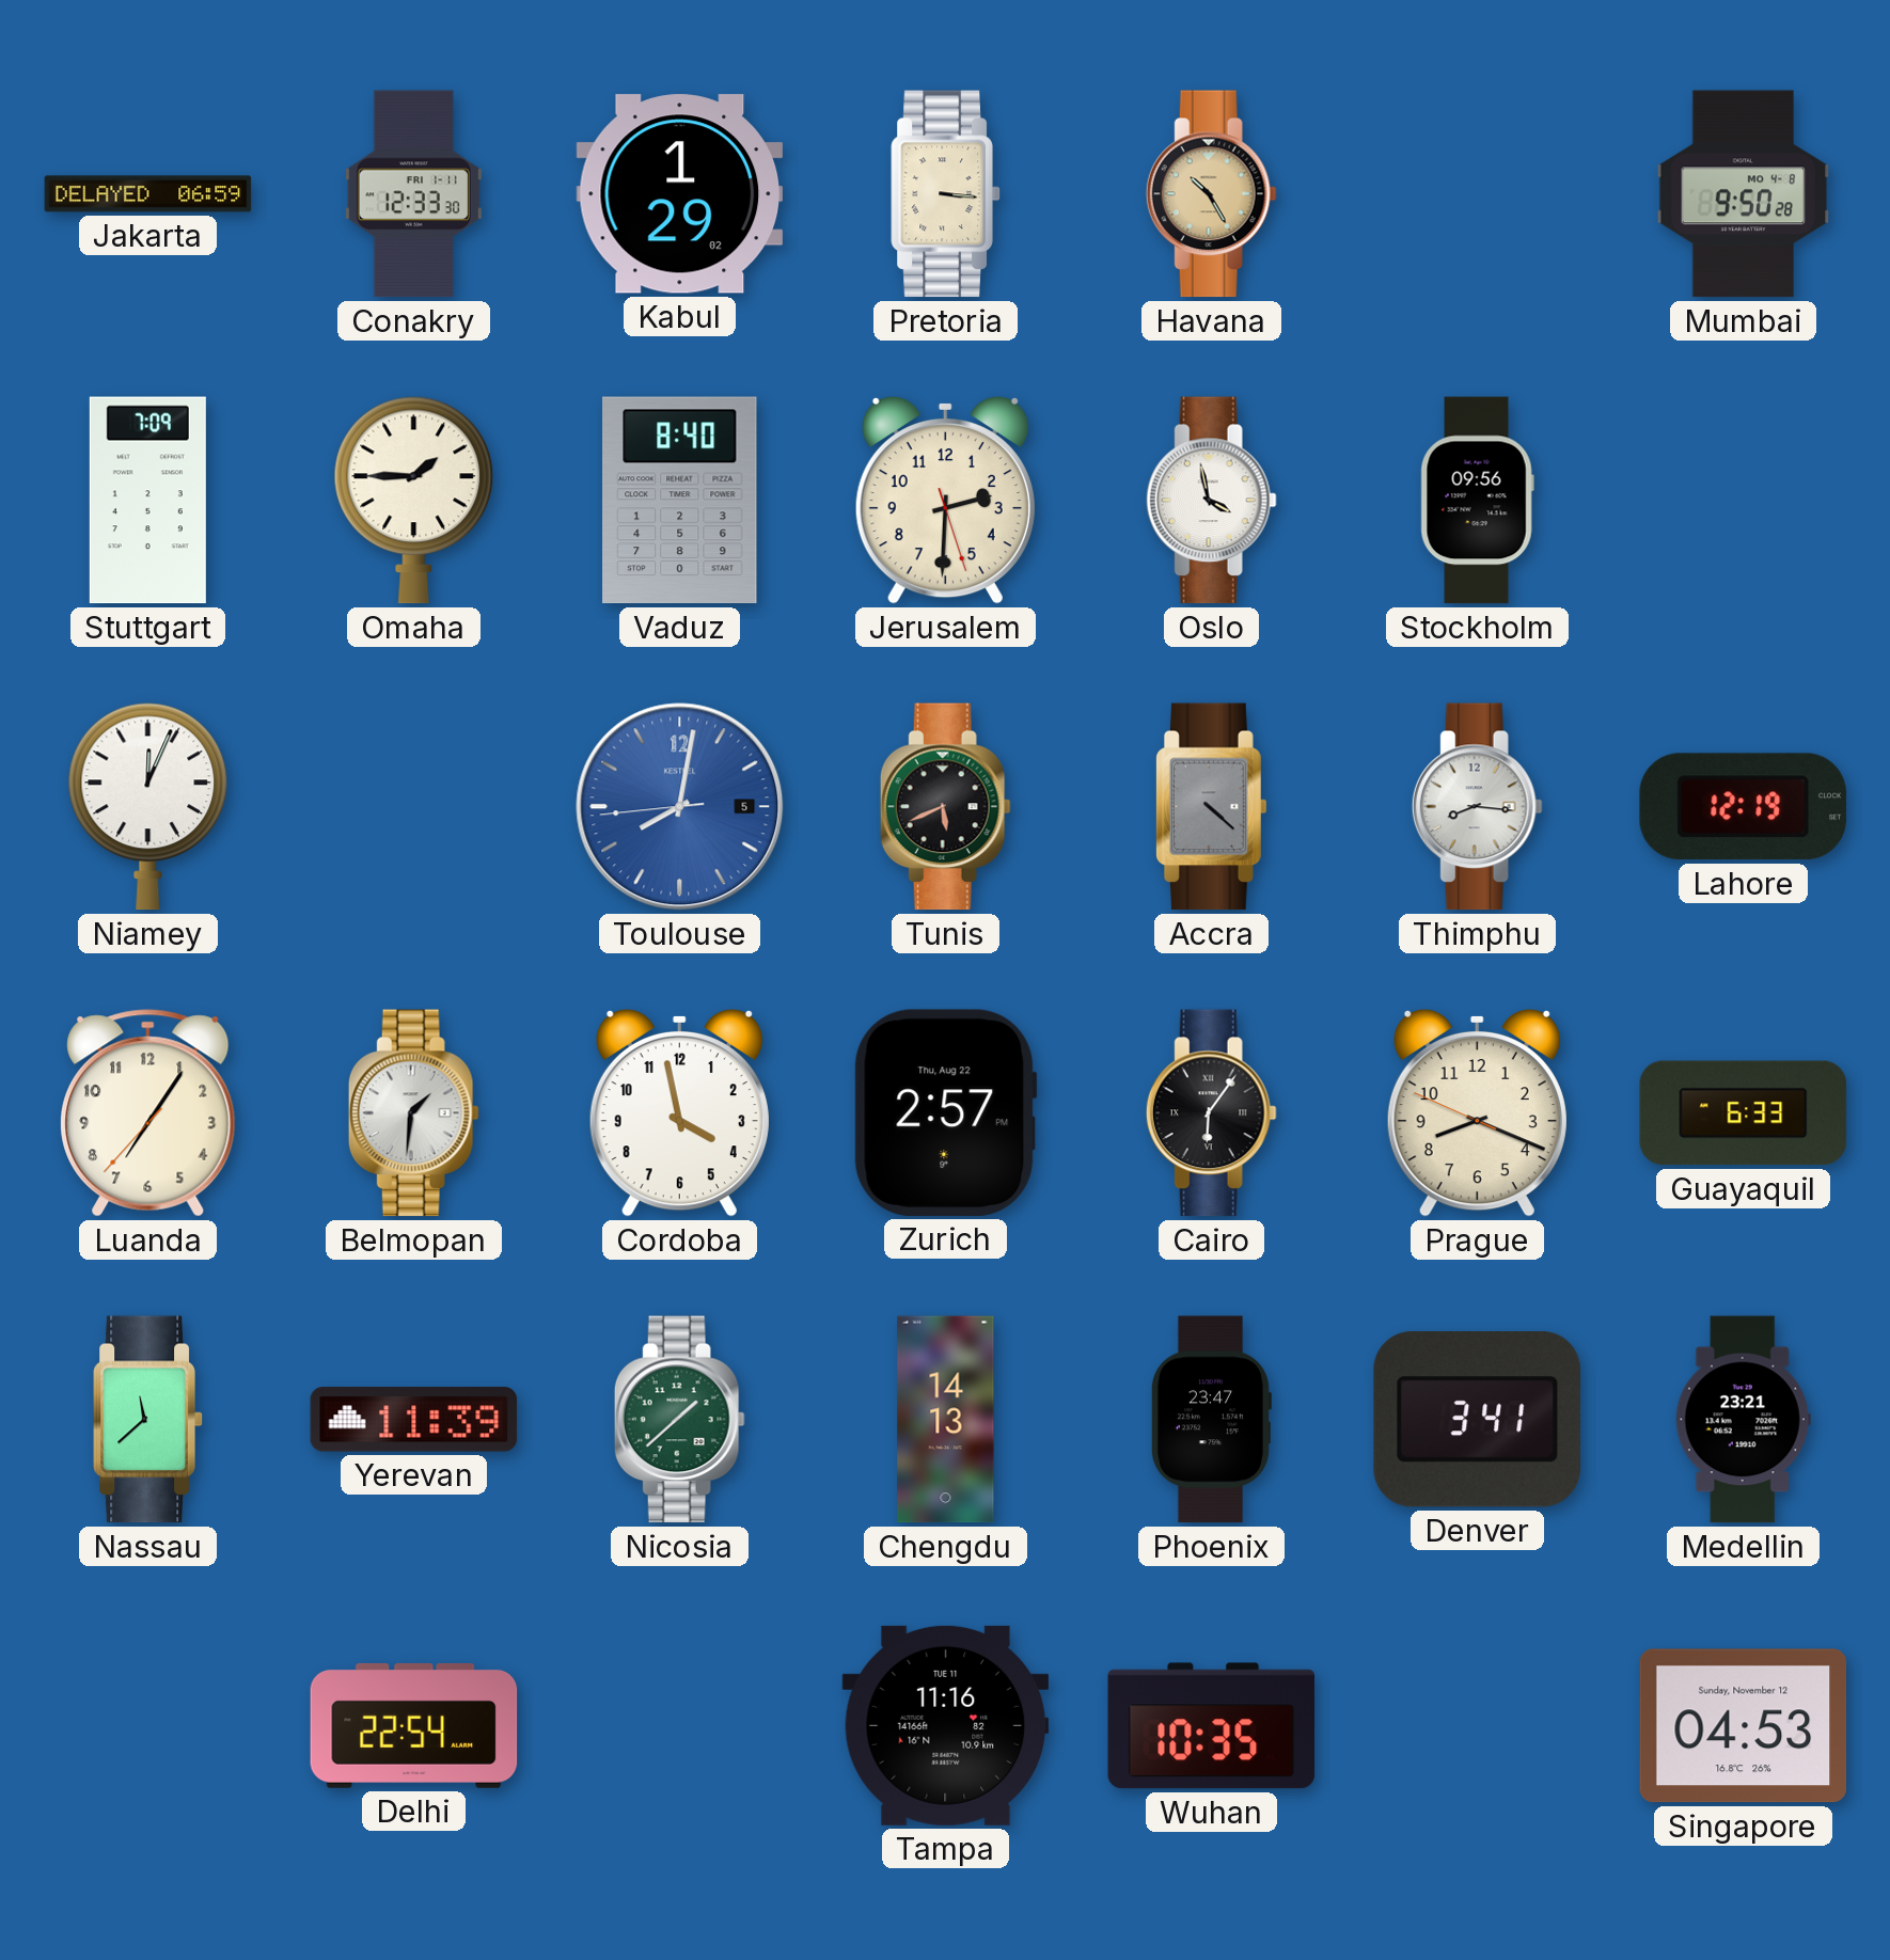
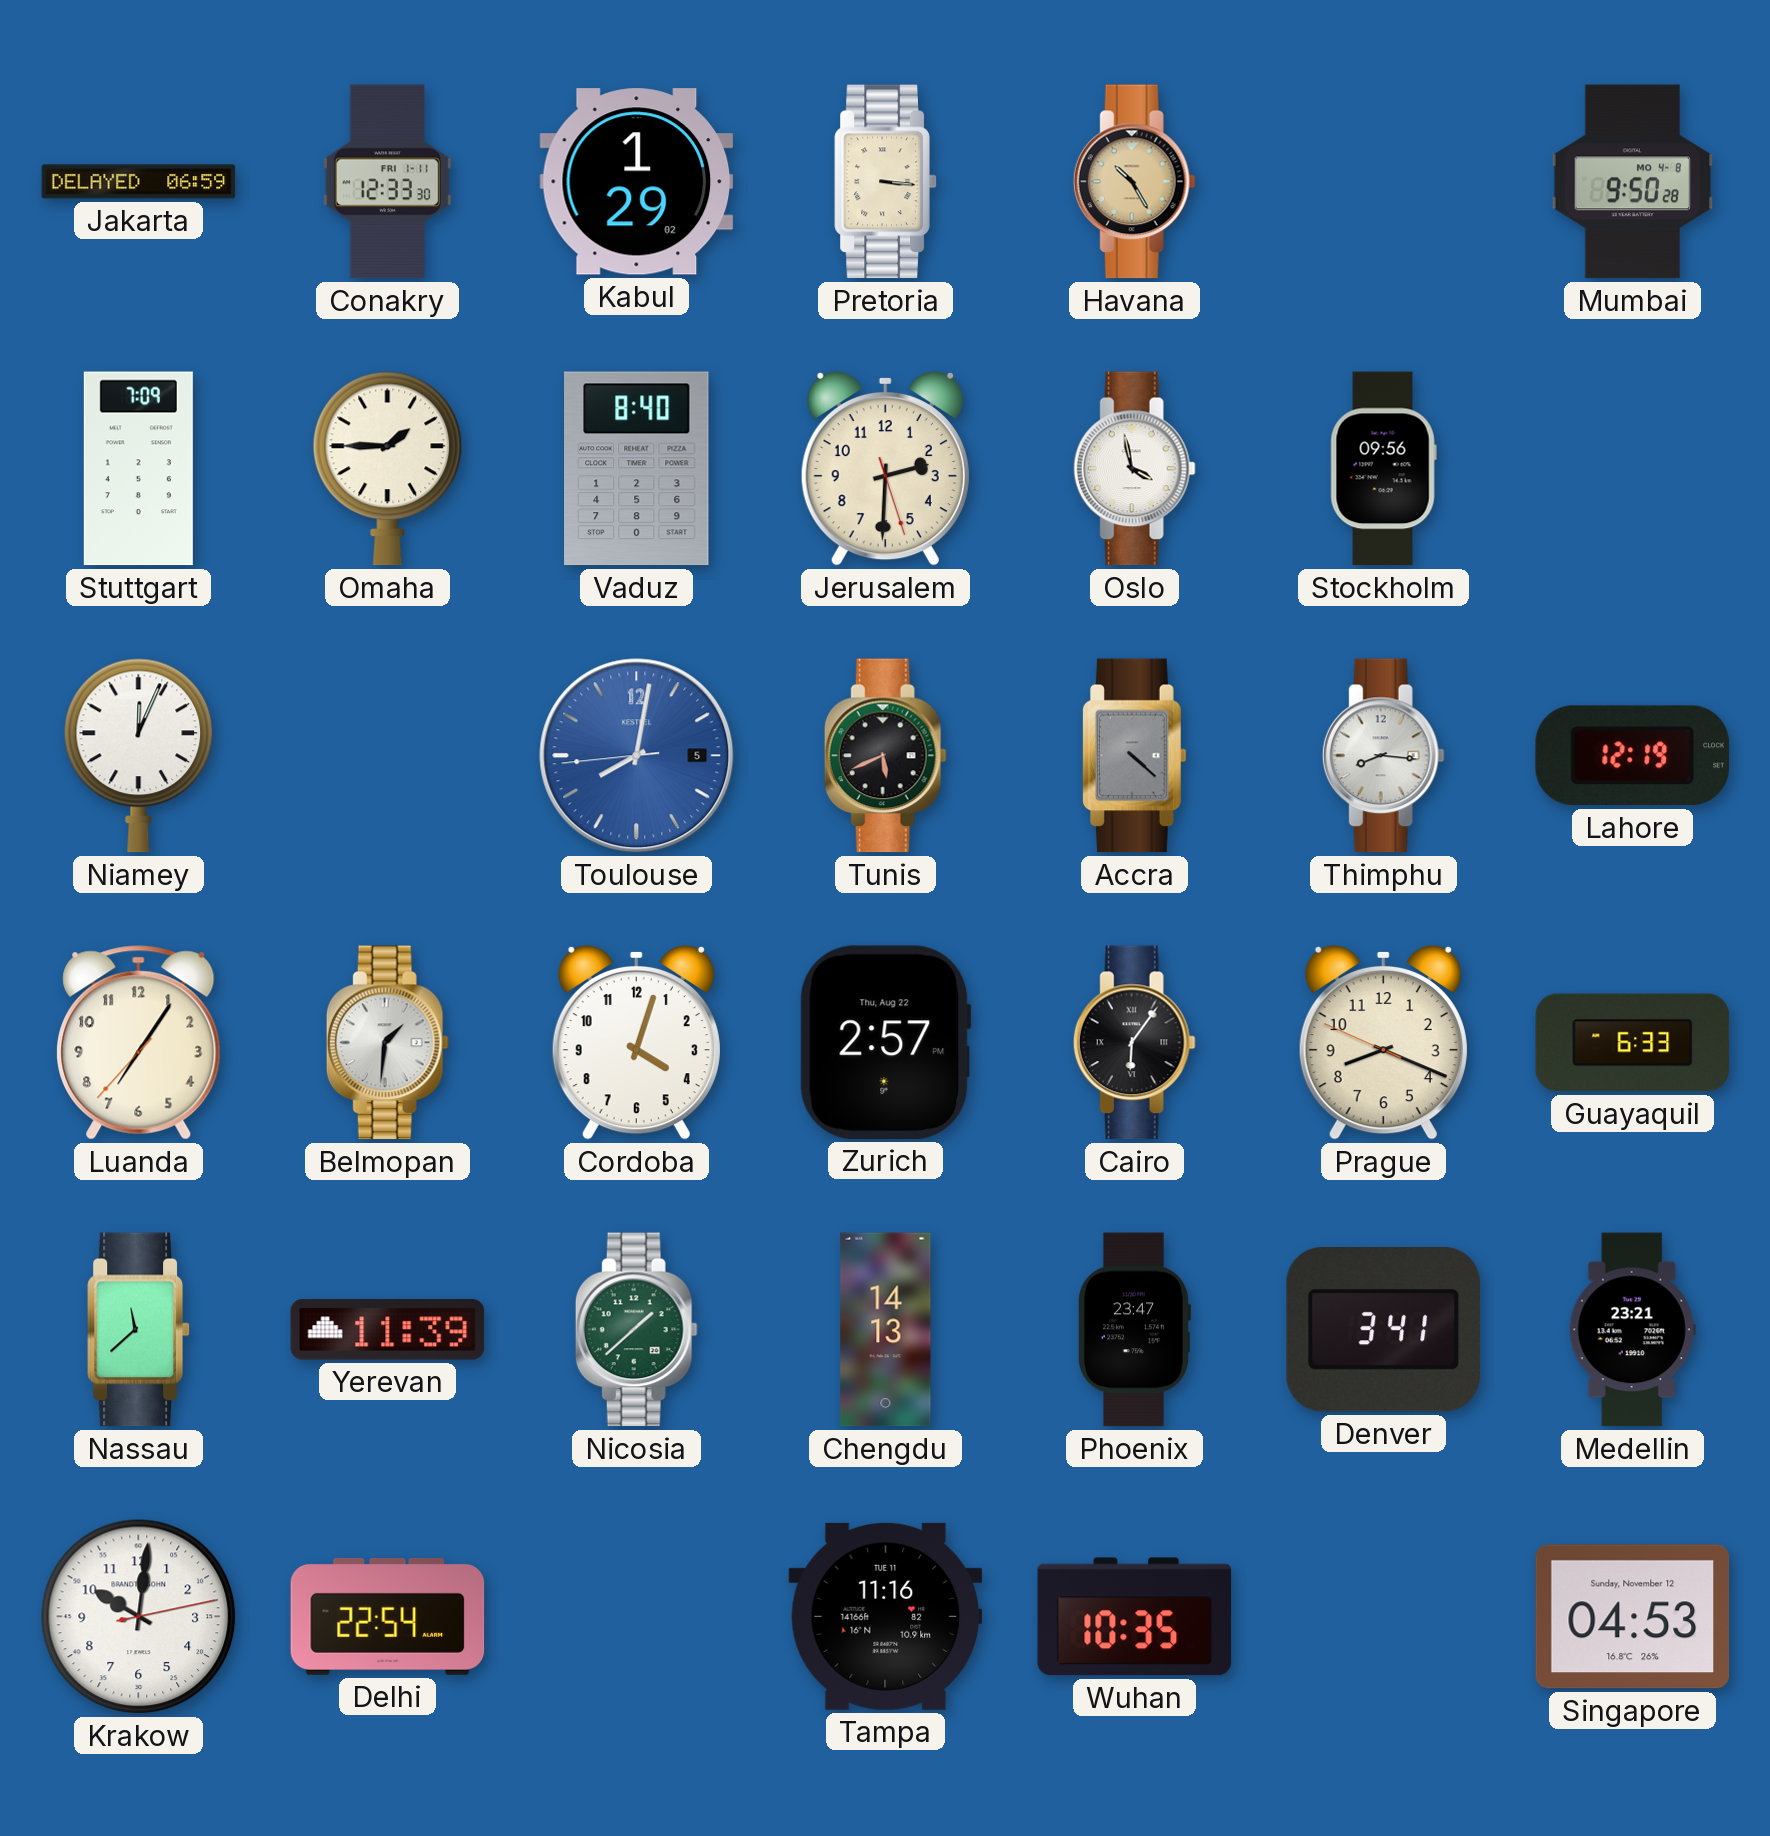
Cordoba: 3:58 -> 4:03
Krakow: none -> 10:01
